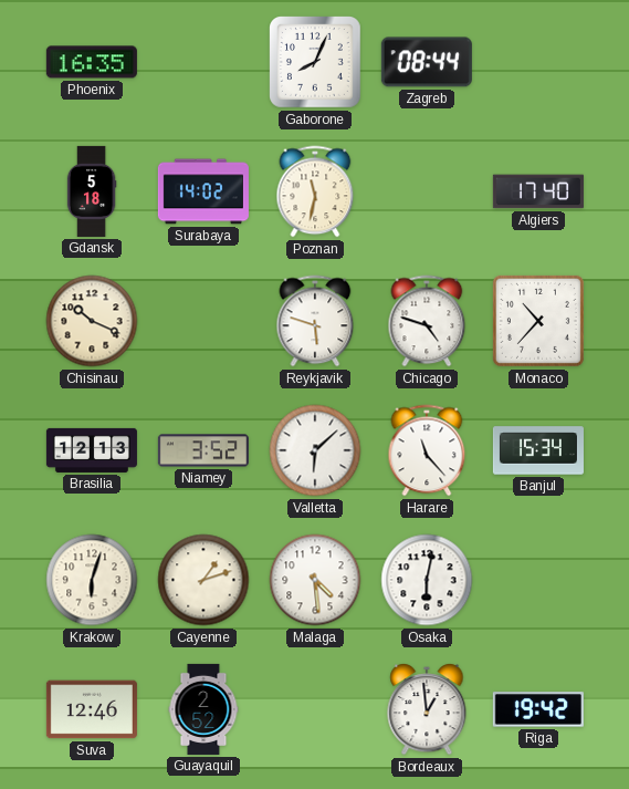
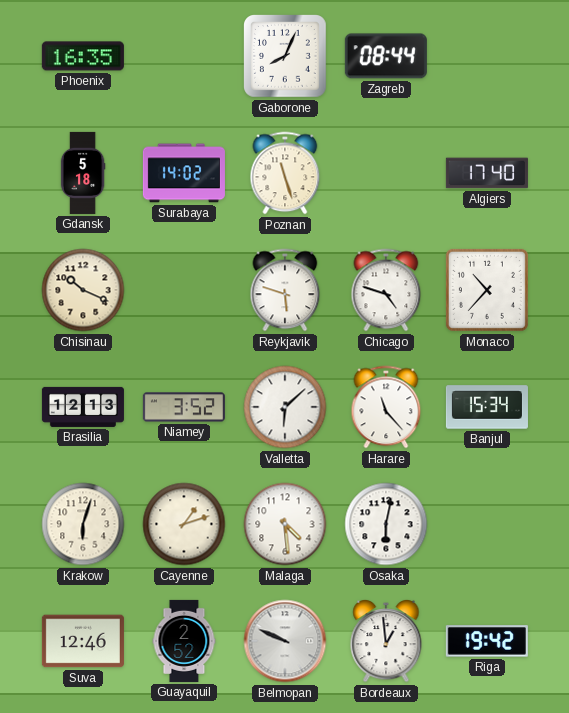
Poznan: 11:32 -> 11:27
Belmopan: none -> 9:49
